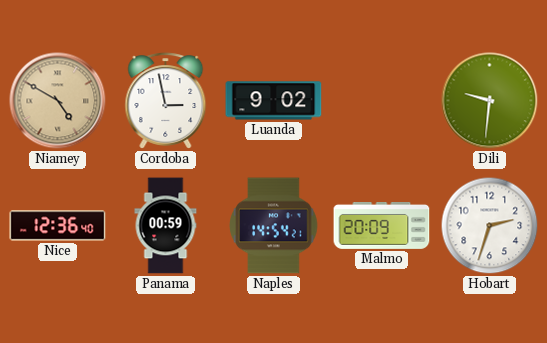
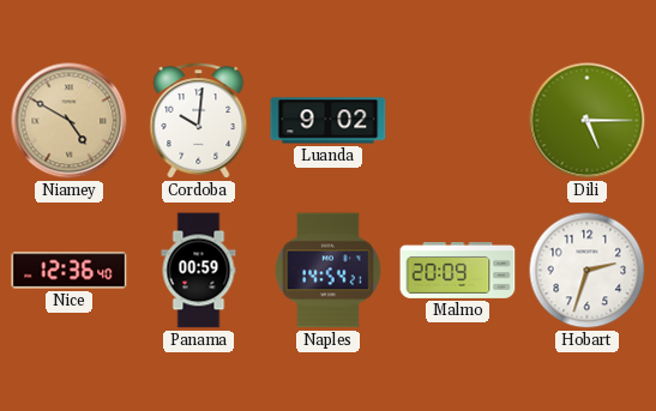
Cordoba: 2:58 -> 10:01
Dili: 9:31 -> 5:15
